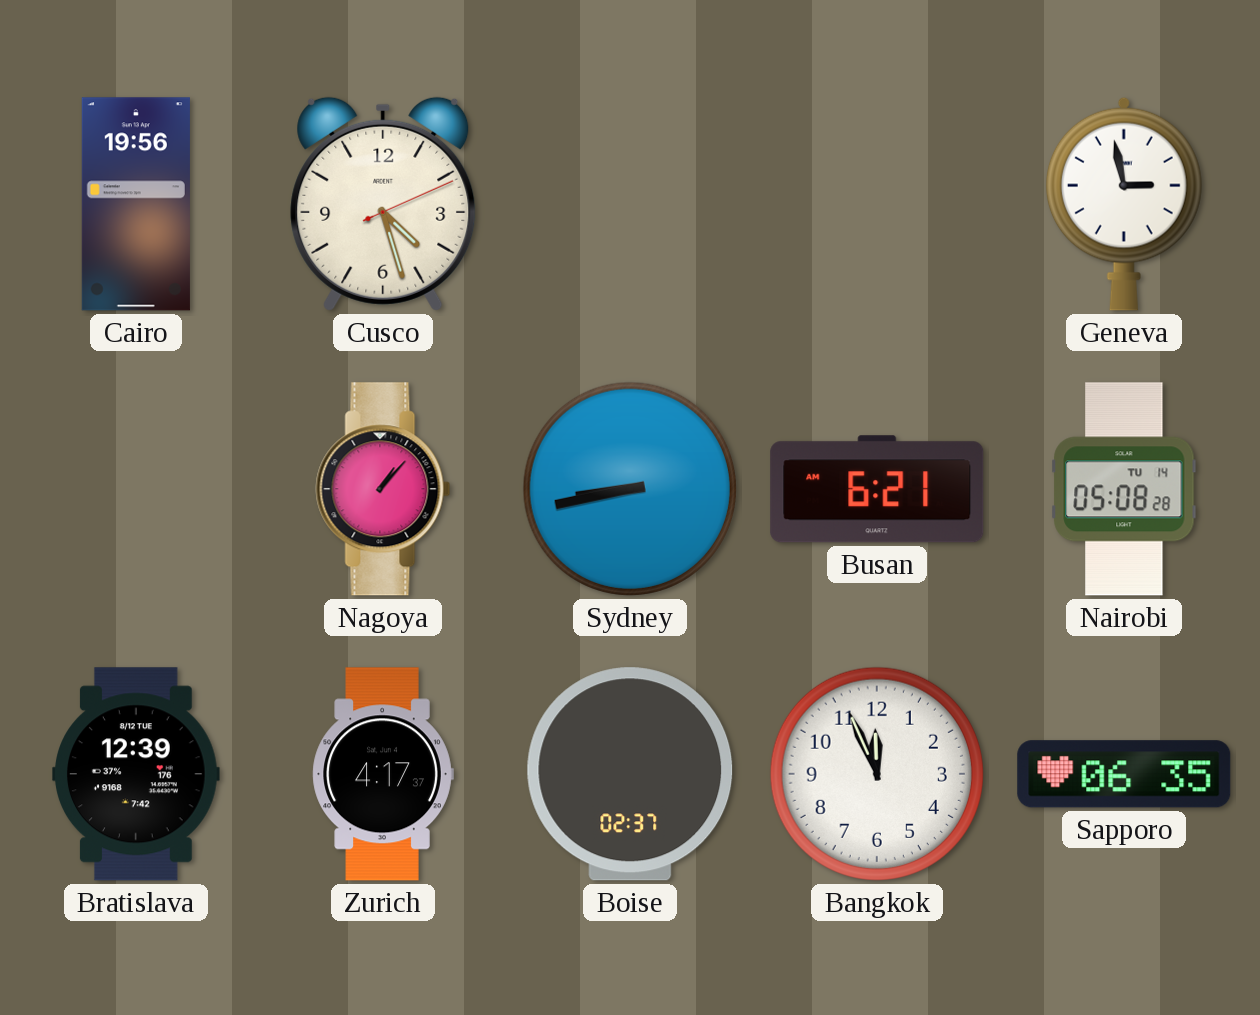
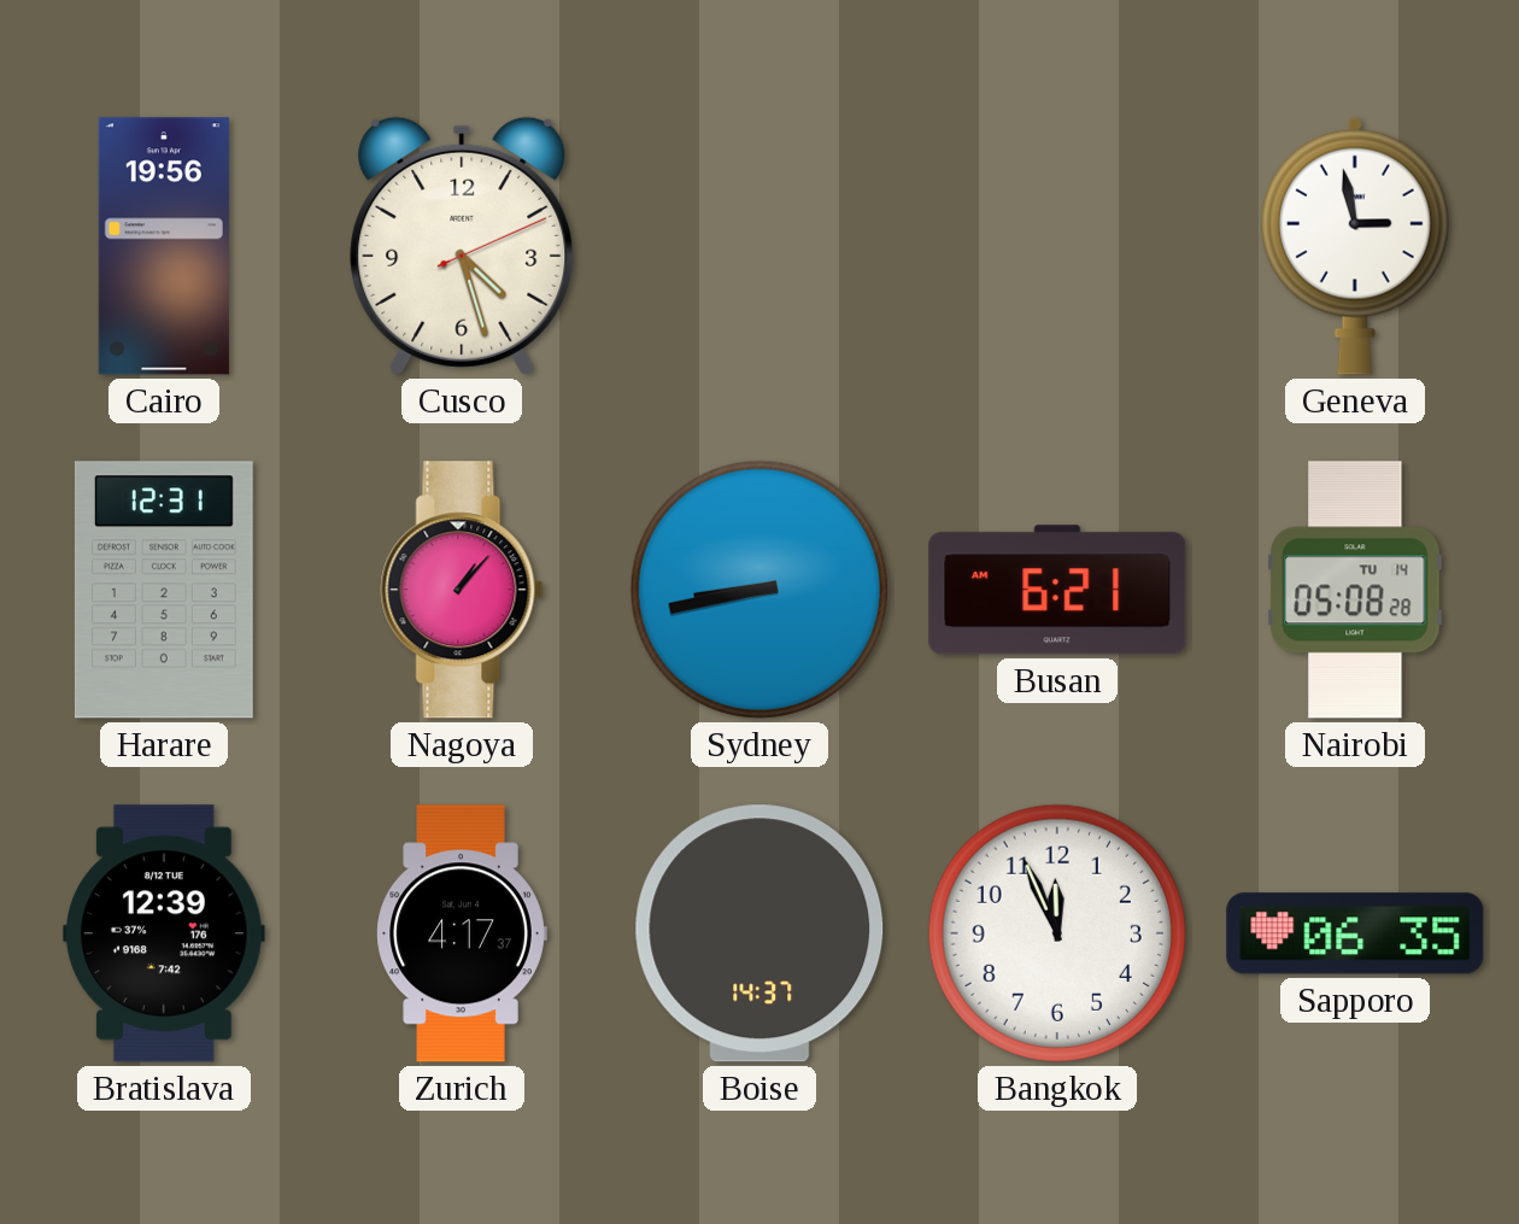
Harare: none -> 12:31
Boise: 02:37 -> 14:37
